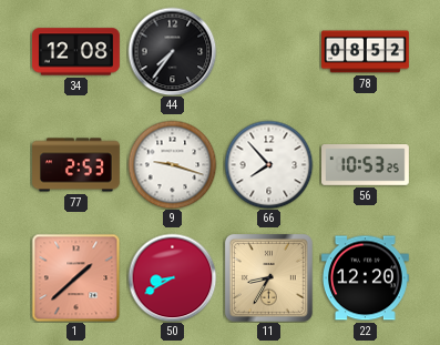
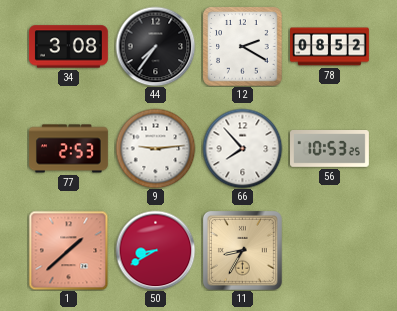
34: 12:08 -> 3:08
12: none -> 2:20
9: 9:18 -> 9:14
22: 12:20 -> none
